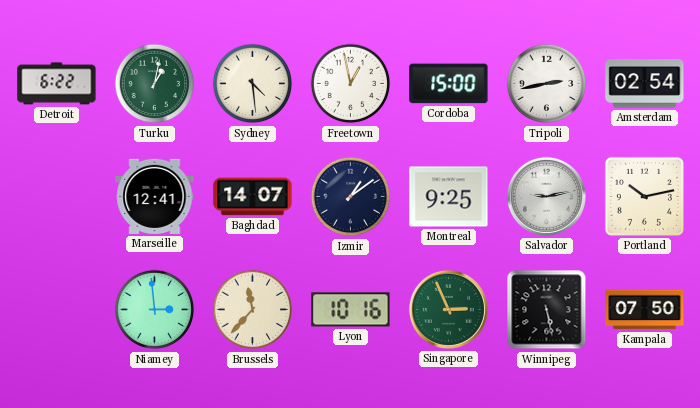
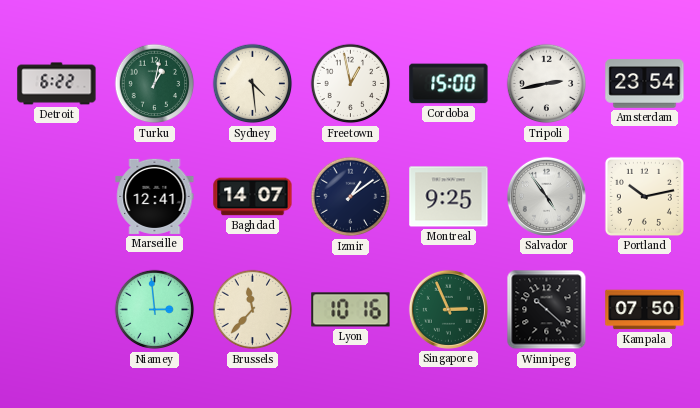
Amsterdam: 02:54 -> 23:54
Salvador: 9:13 -> 4:54
Winnipeg: 5:28 -> 10:22
